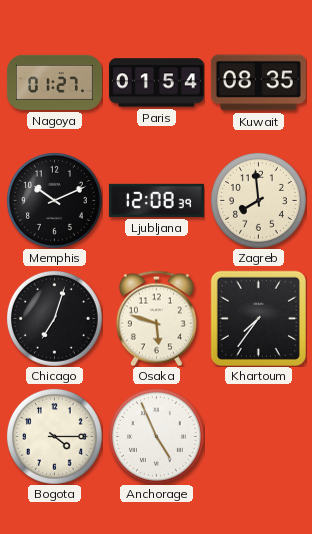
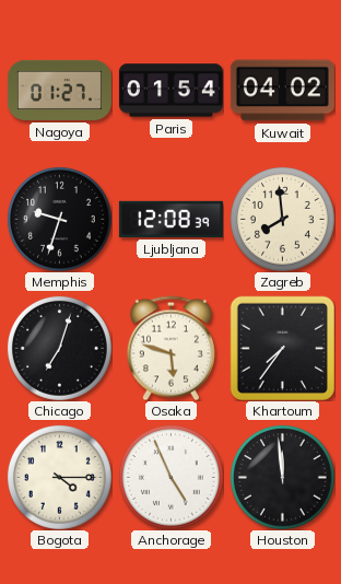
Kuwait: 08:35 -> 04:02
Memphis: 10:11 -> 9:33
Houston: none -> 11:59
